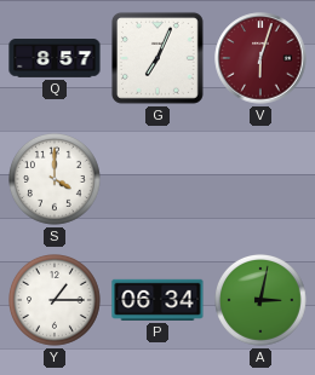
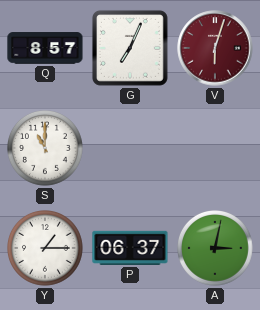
S: 4:00 -> 11:00
P: 06:34 -> 06:37
